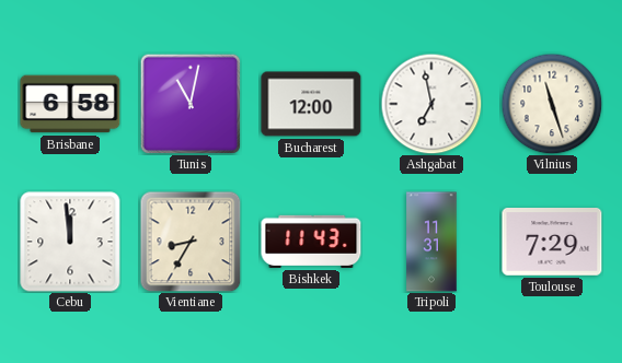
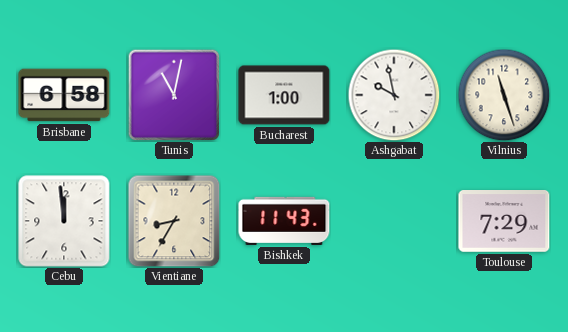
Bucharest: 12:00 -> 1:00
Ashgabat: 6:58 -> 9:58
Tripoli: 11:31 -> none
